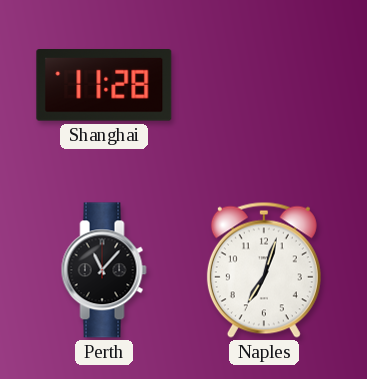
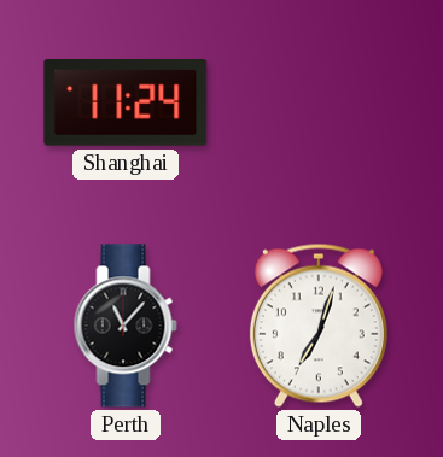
Shanghai: 11:28 -> 11:24
